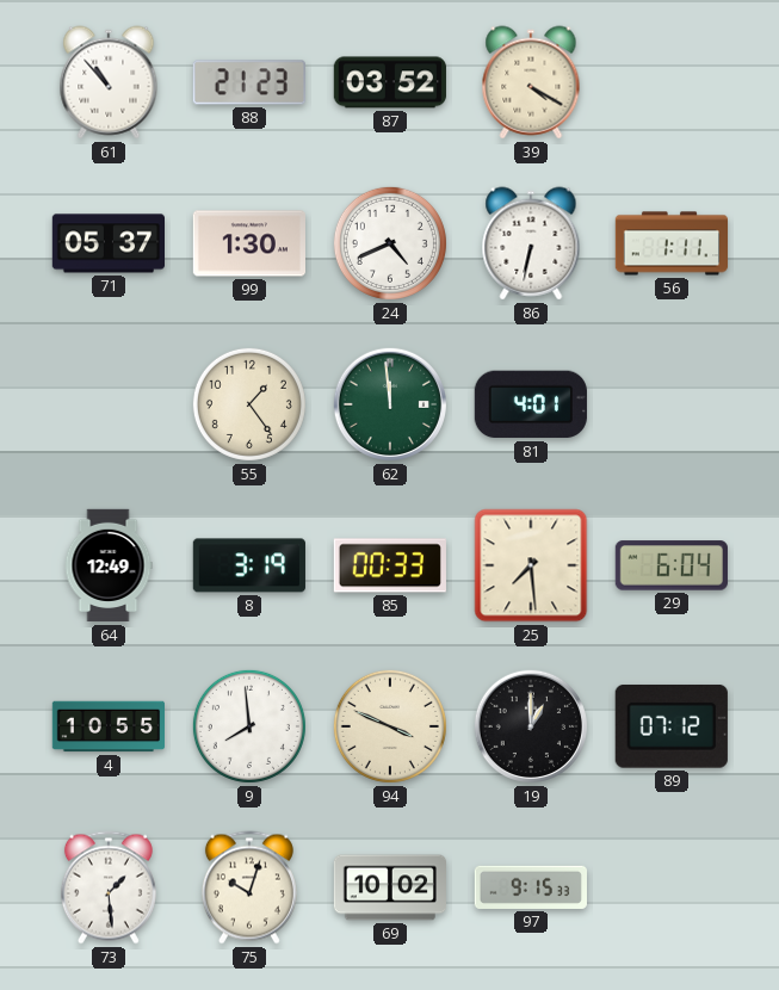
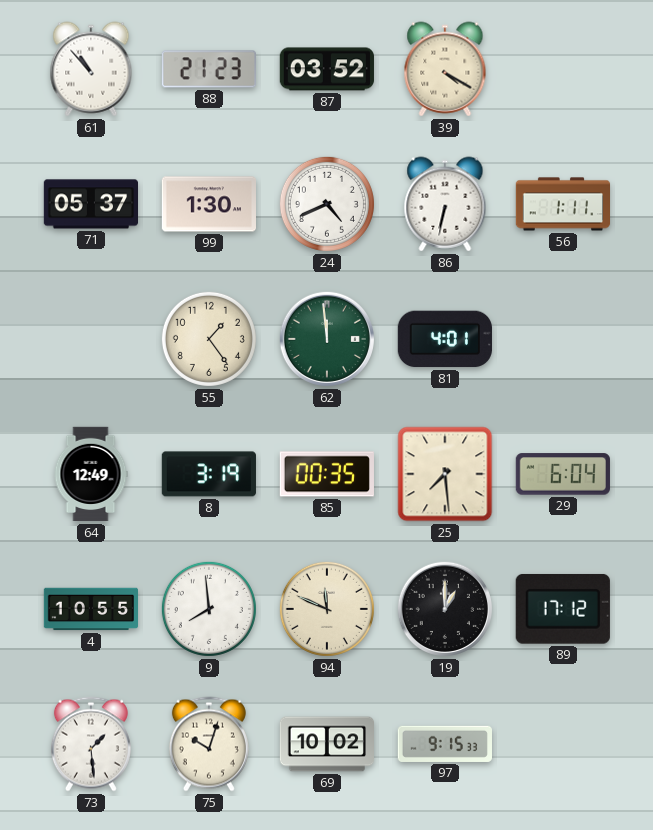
85: 00:33 -> 00:35
94: 3:49 -> 11:49
89: 07:12 -> 17:12
